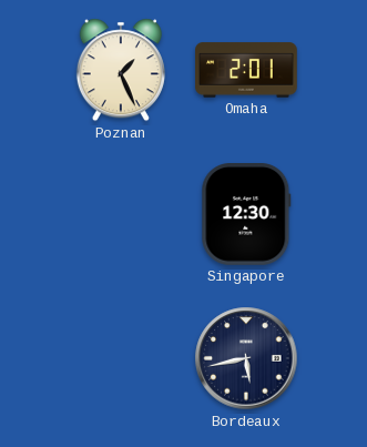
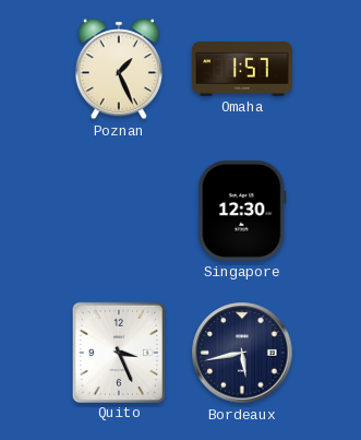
Omaha: 2:01 -> 1:57
Quito: none -> 3:26
